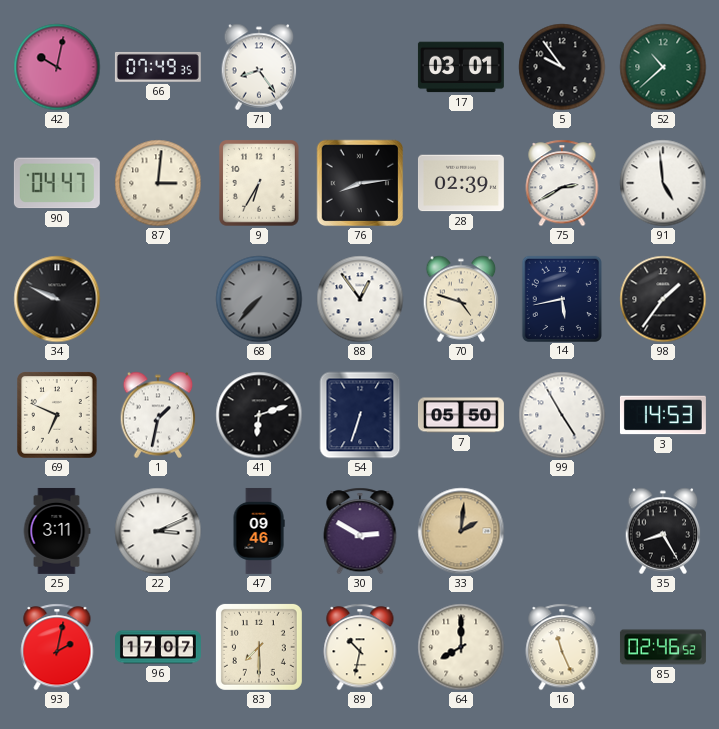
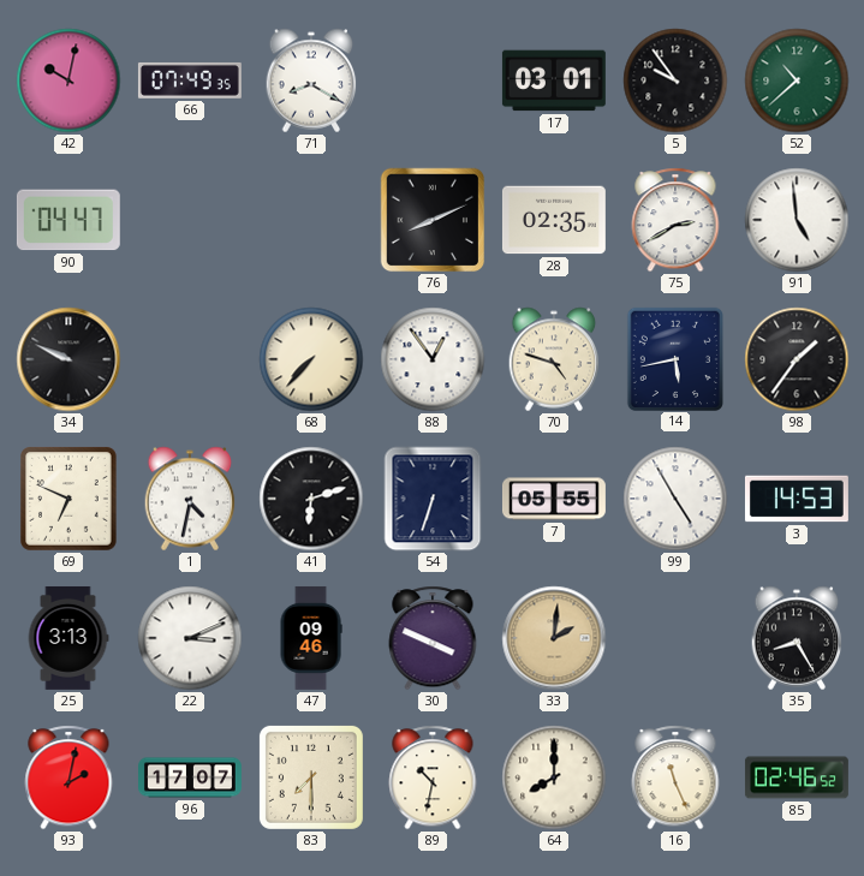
71: 8:24 -> 8:20
87: 3:01 -> none
9: 6:35 -> none
76: 8:14 -> 8:11
28: 02:39 -> 02:35
68 dial: grey -> cream
1: 1:32 -> 4:32
7: 05:50 -> 05:55
25: 3:11 -> 3:13
30: 2:50 -> 3:49
